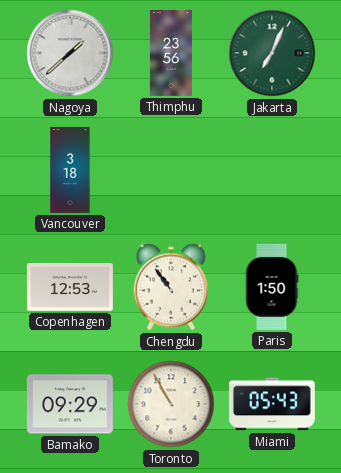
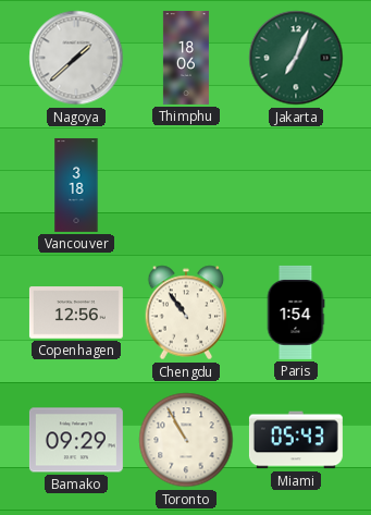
Thimphu: 23:56 -> 18:06
Copenhagen: 12:53 -> 12:56
Paris: 1:50 -> 1:54
